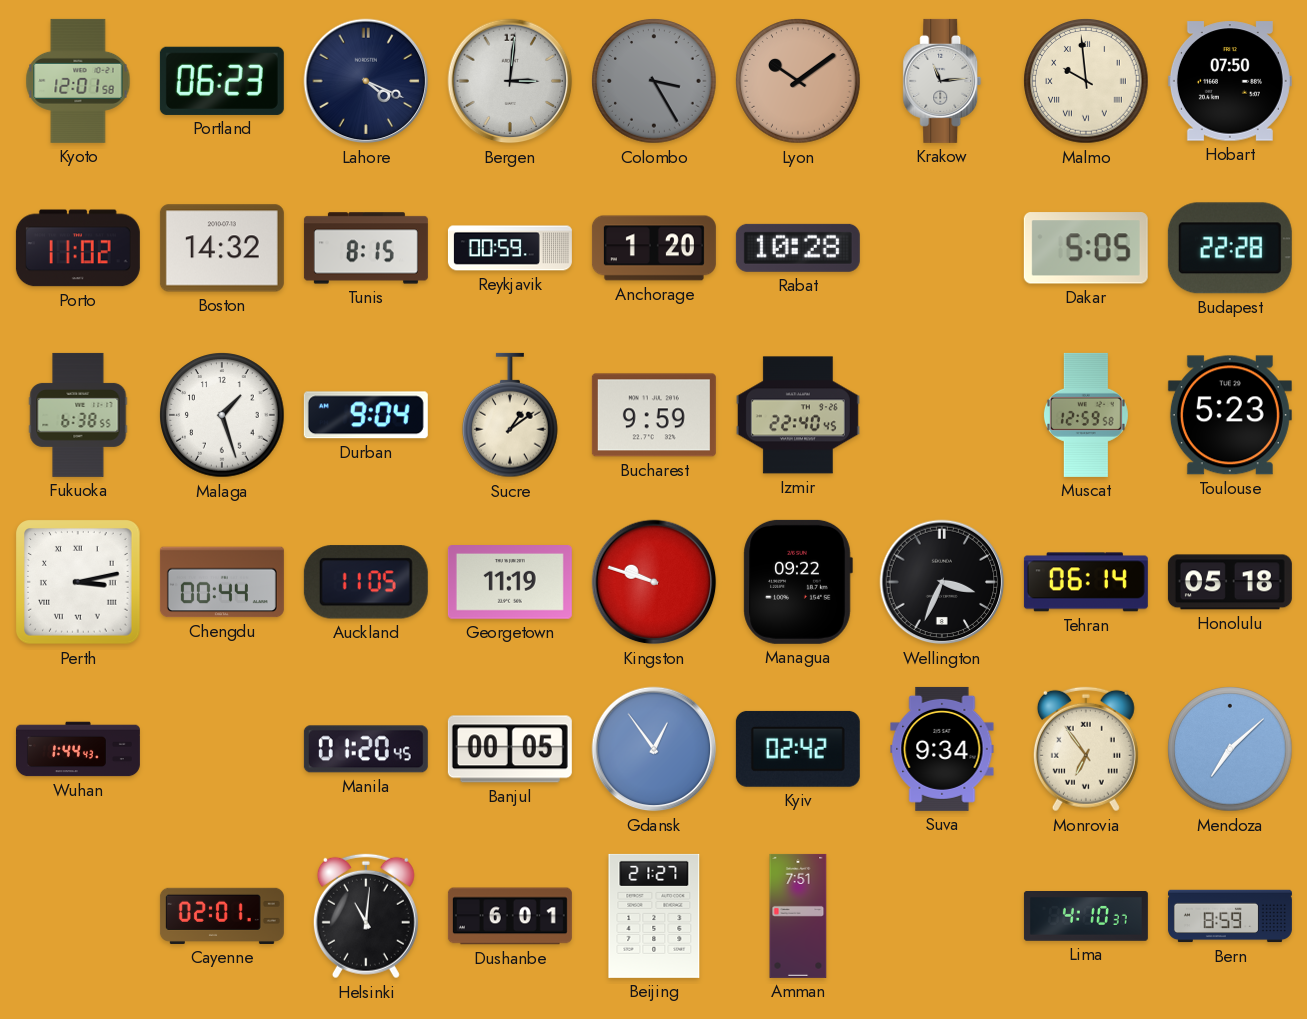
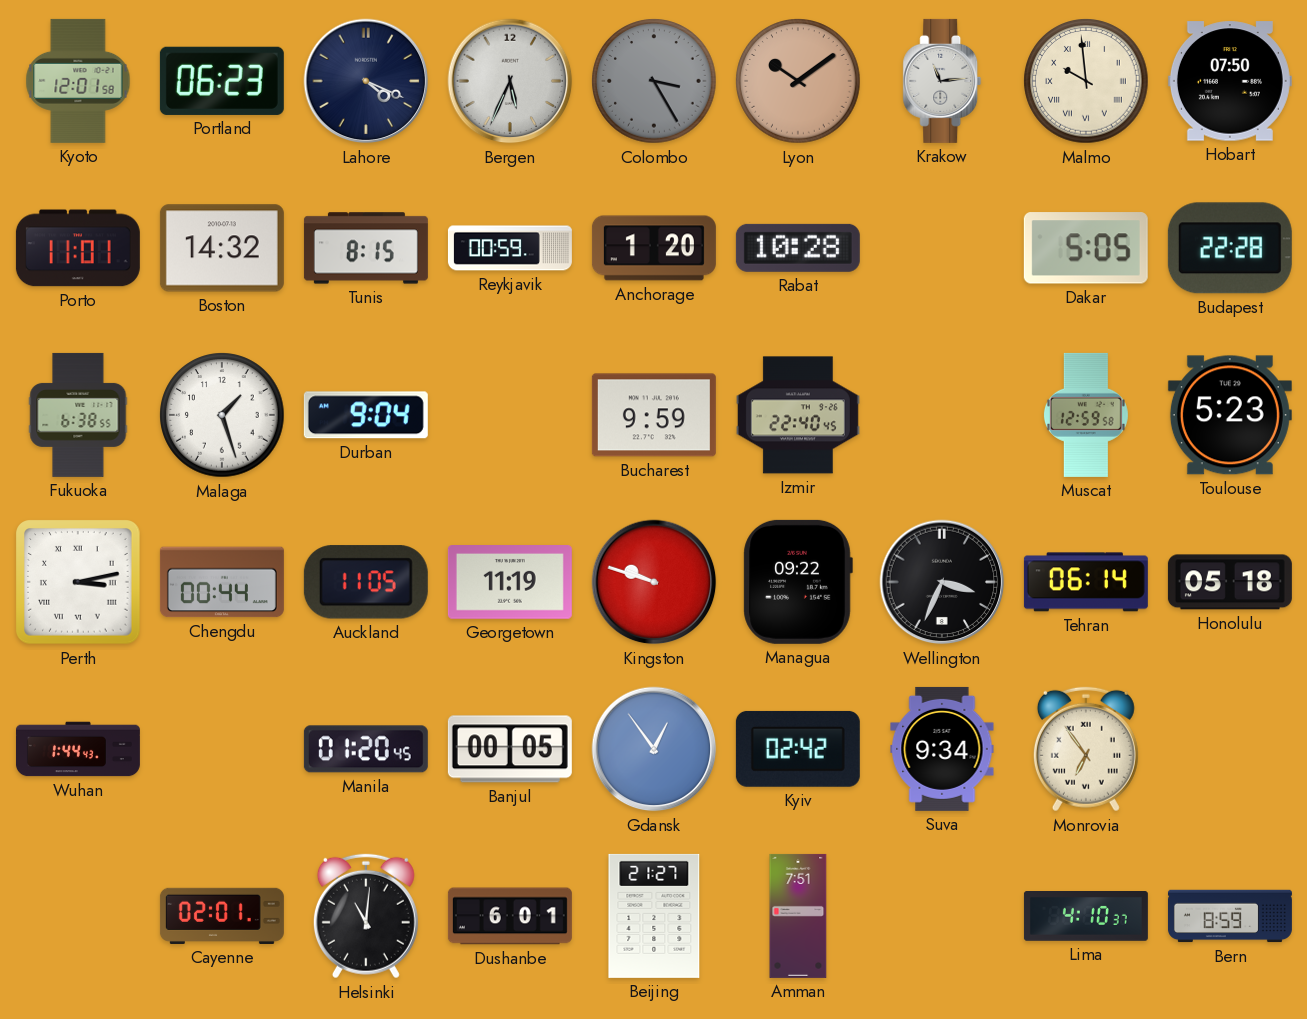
Bergen: 3:01 -> 5:34
Porto: 11:02 -> 11:01
Sucre: 1:09 -> none
Mendoza: 7:08 -> none
